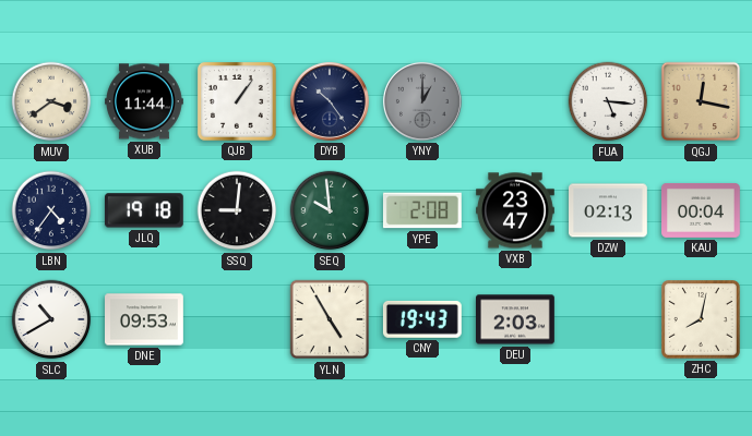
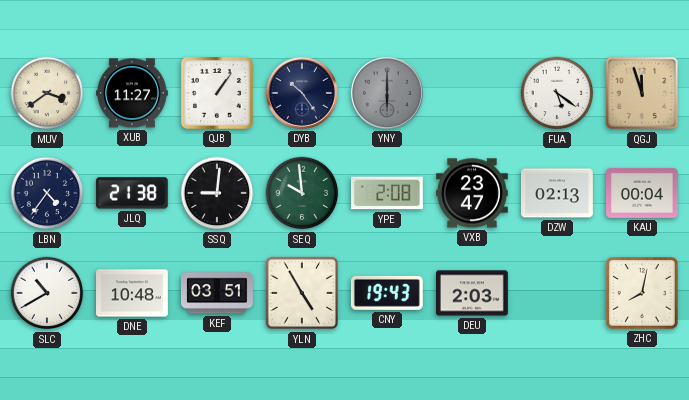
XUB: 11:44 -> 11:27
YNY: 1:00 -> 6:00
FUA: 5:16 -> 5:21
QGJ: 12:17 -> 11:57
JLQ: 19:18 -> 21:38
DNE: 09:53 -> 10:48
KEF: none -> 03:51
